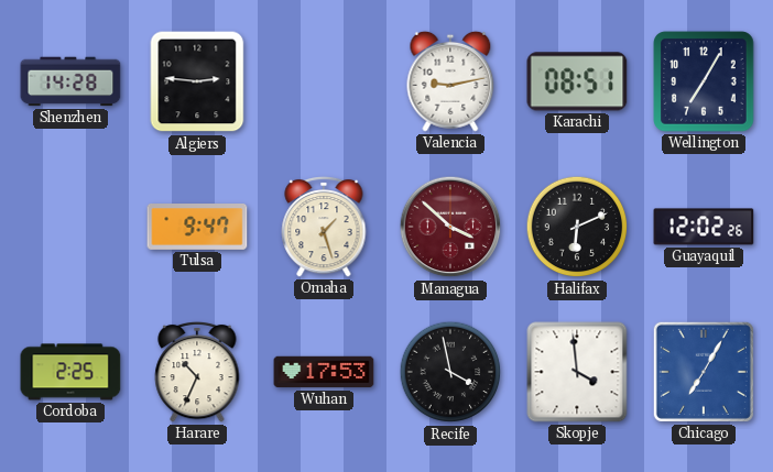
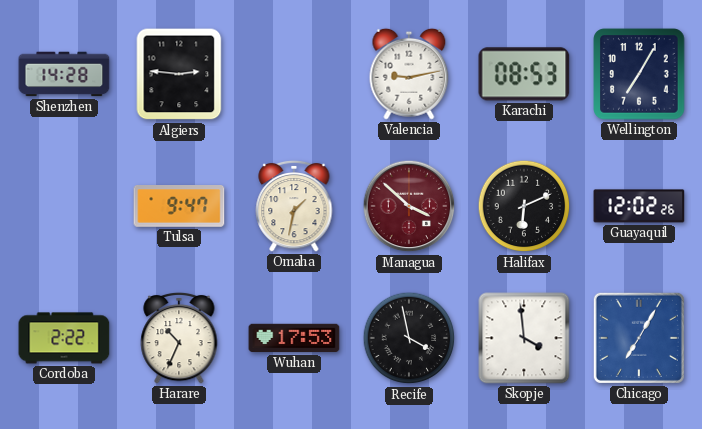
Karachi: 08:51 -> 08:53
Omaha: 1:27 -> 1:32
Cordoba: 2:25 -> 2:22
